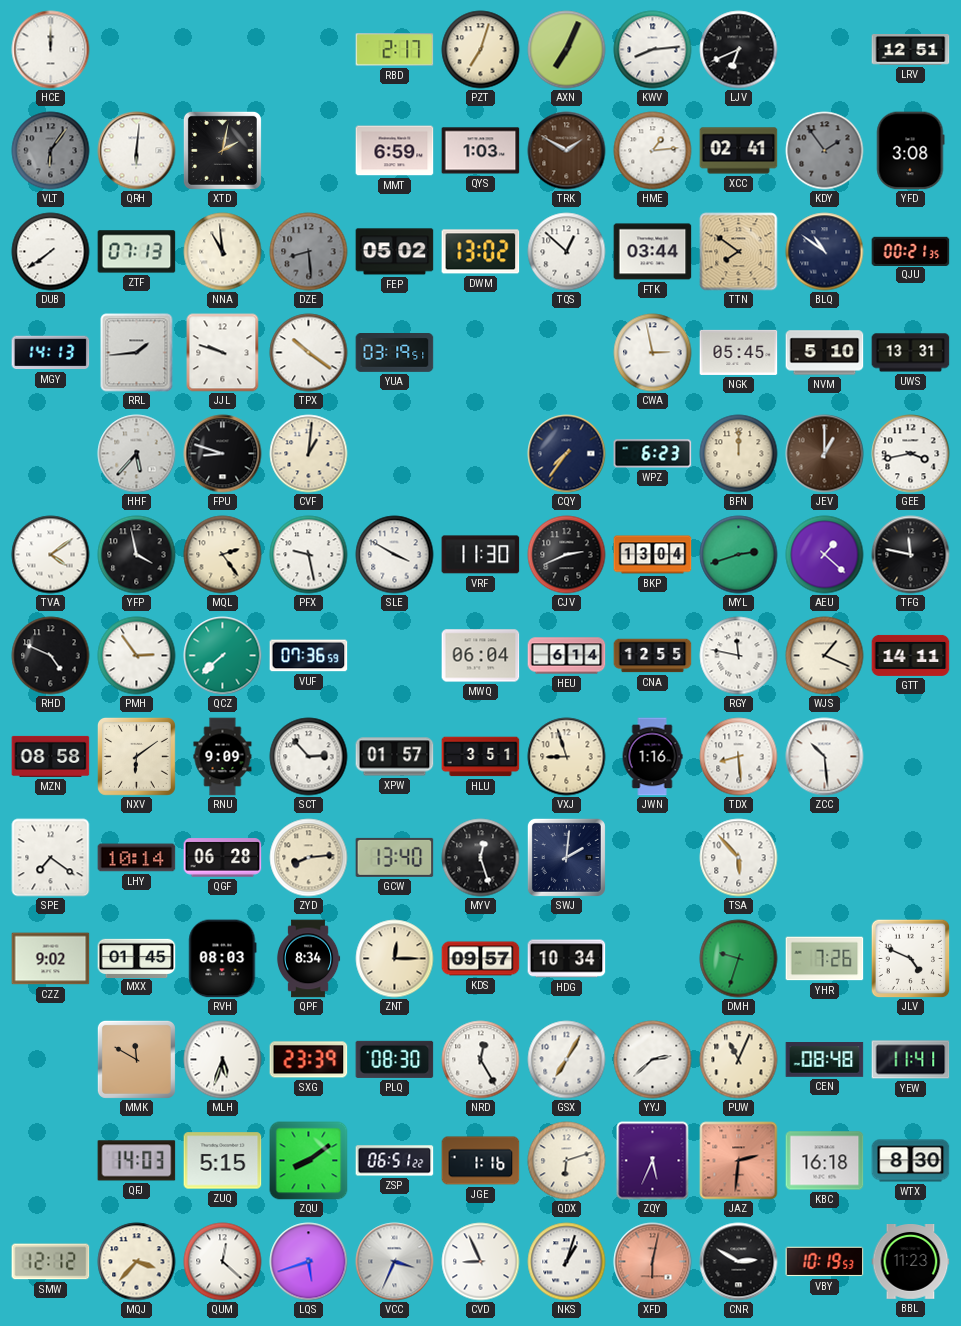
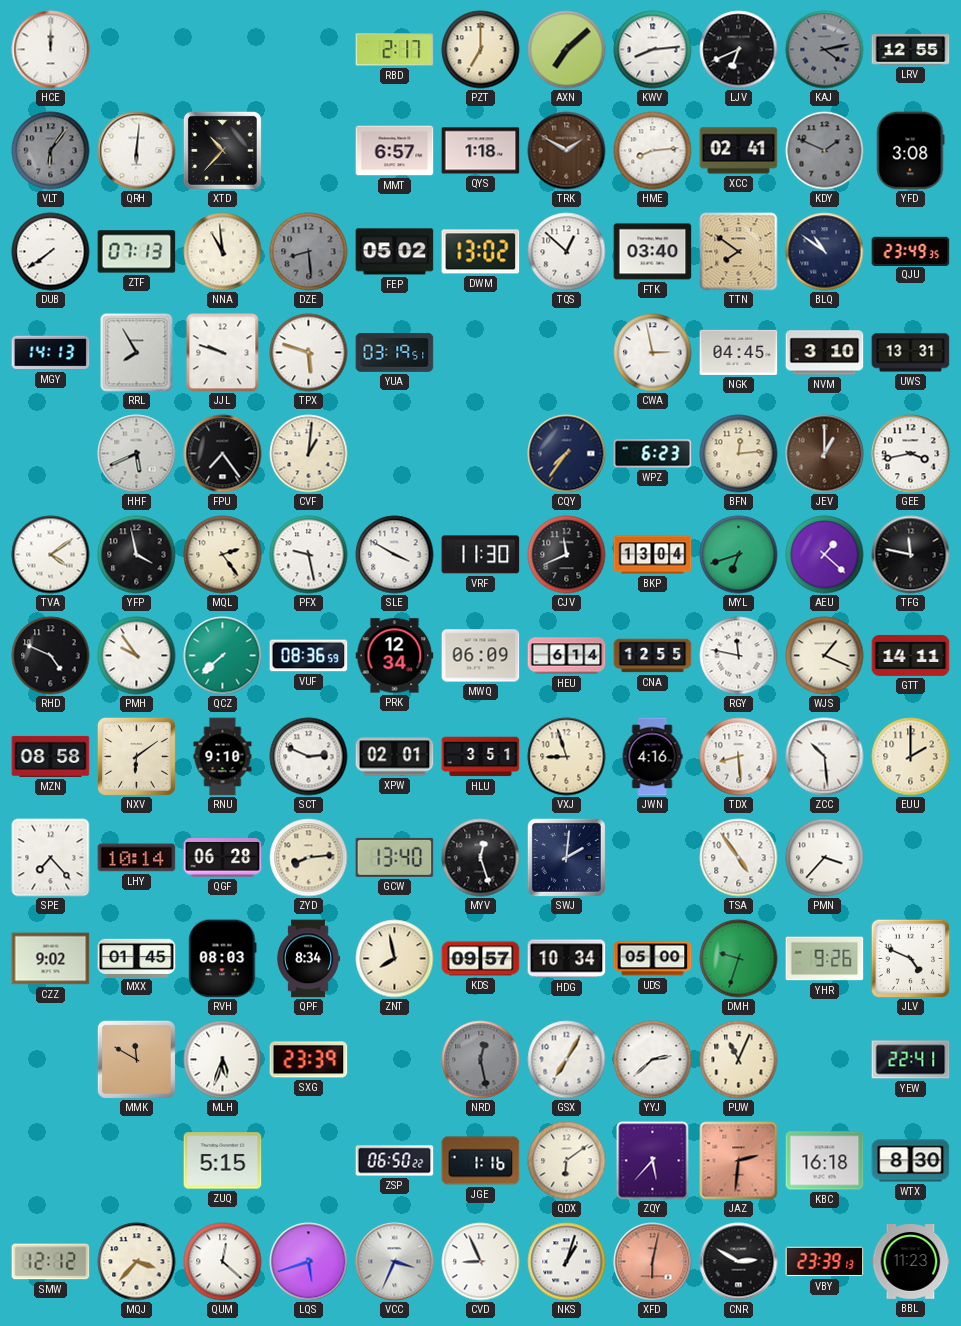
PZT: 7:03 -> 7:00
AXN: 7:04 -> 7:08
KAJ: none -> 4:13
LRV: 12:51 -> 12:55
XTD: 2:02 -> 10:37
MMT: 6:59 -> 6:57
QYS: 1:03 -> 1:18
HME: 1:14 -> 8:14
KDY: 1:54 -> 1:49
FTK: 03:44 -> 03:40
QJU: 00:21 -> 23:49
RRL: 1:44 -> 7:55
TPX: 10:21 -> 5:48
NGK: 05:45 -> 04:45
NVM: 5:10 -> 3:10
HHF: 5:37 -> 5:41
FPU: 8:48 -> 7:24
BFN: 12:00 -> 12:14
CJV: 2:41 -> 11:41
MYL: 2:42 -> 6:42
PMH: 2:54 -> 9:54
VUF: 07:36 -> 08:36
PRK: none -> 12:34
MWQ: 06:04 -> 06:09
RNU: 9:09 -> 9:10
SCT: 2:53 -> 2:49
XPW: 01:57 -> 02:01
JWN: 1:16 -> 4:16
EUU: none -> 2:00
SPE: 7:21 -> 7:23
TSA: 5:53 -> 4:54
PMN: none -> 3:37
ZNT: 12:15 -> 7:58
UDS: none -> 05:00
YHR: 7:26 -> 9:26
PLQ: 08:30 -> none
NRD: 12:25 -> 12:28
NRD dial: white -> grey
CEN: 08:48 -> none
YEW: 11:41 -> 22:41
QFJ: 14:03 -> none
ZQU: 8:09 -> none
ZSP: 06:51 -> 06:50
QDX: 6:12 -> 6:09
ZQY: 5:34 -> 5:37
VBY: 10:19 -> 23:39
